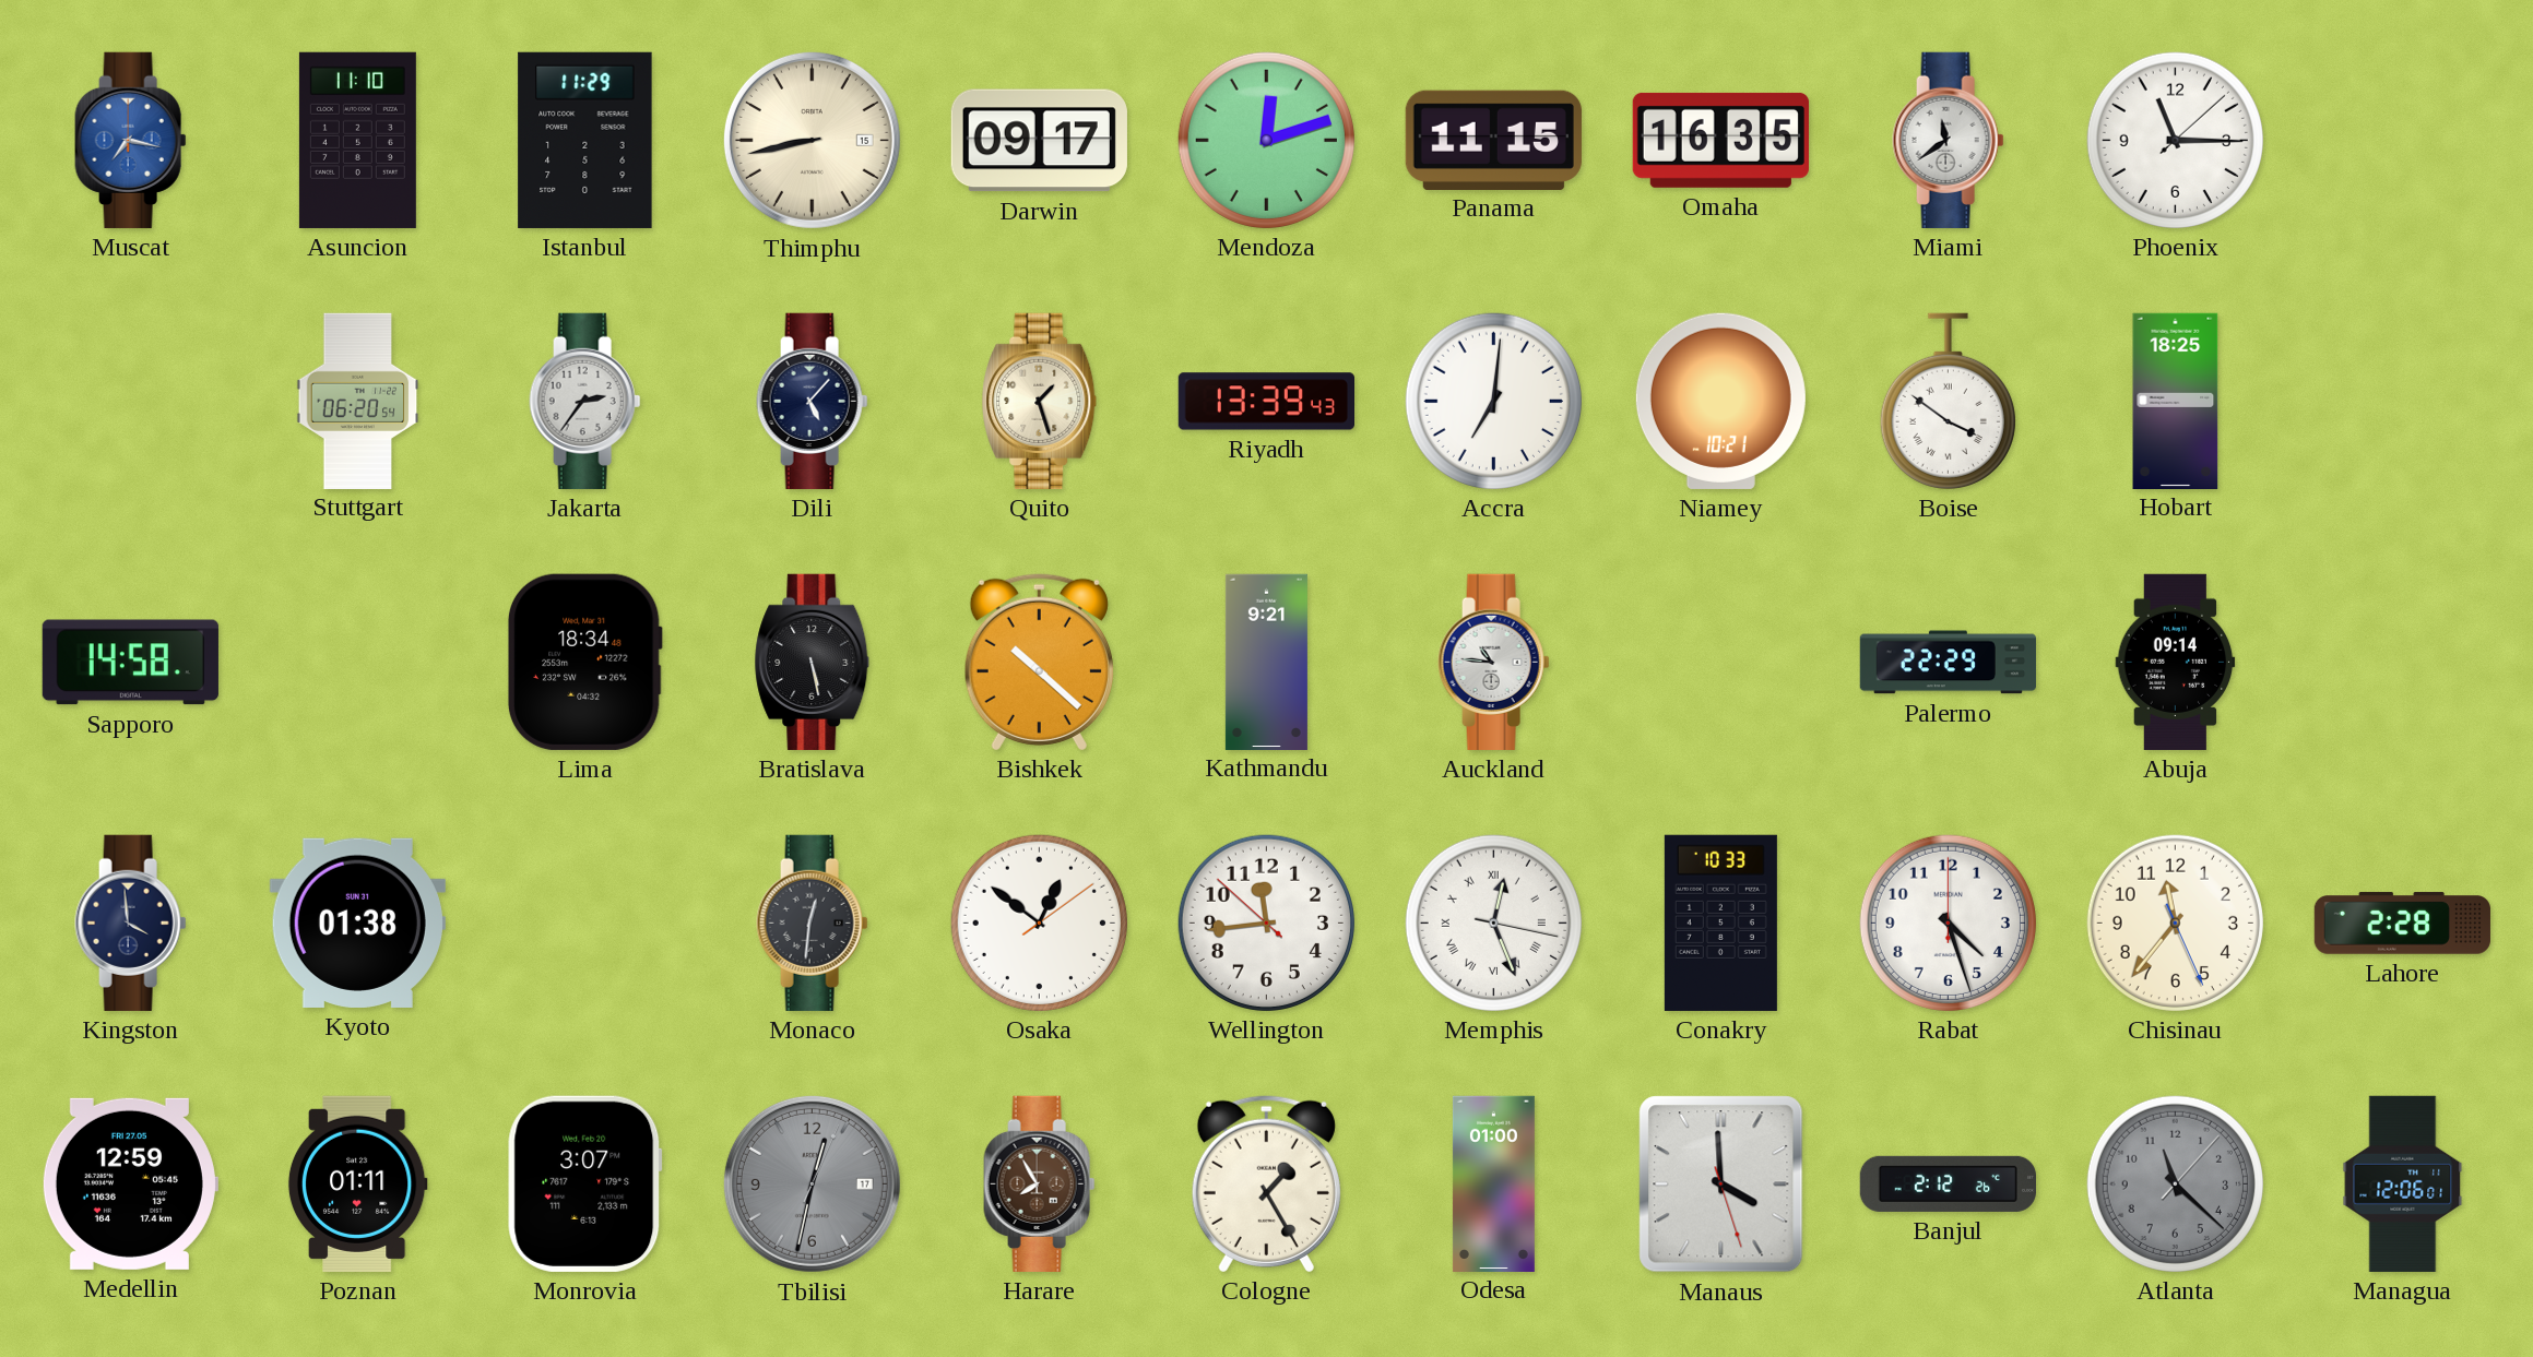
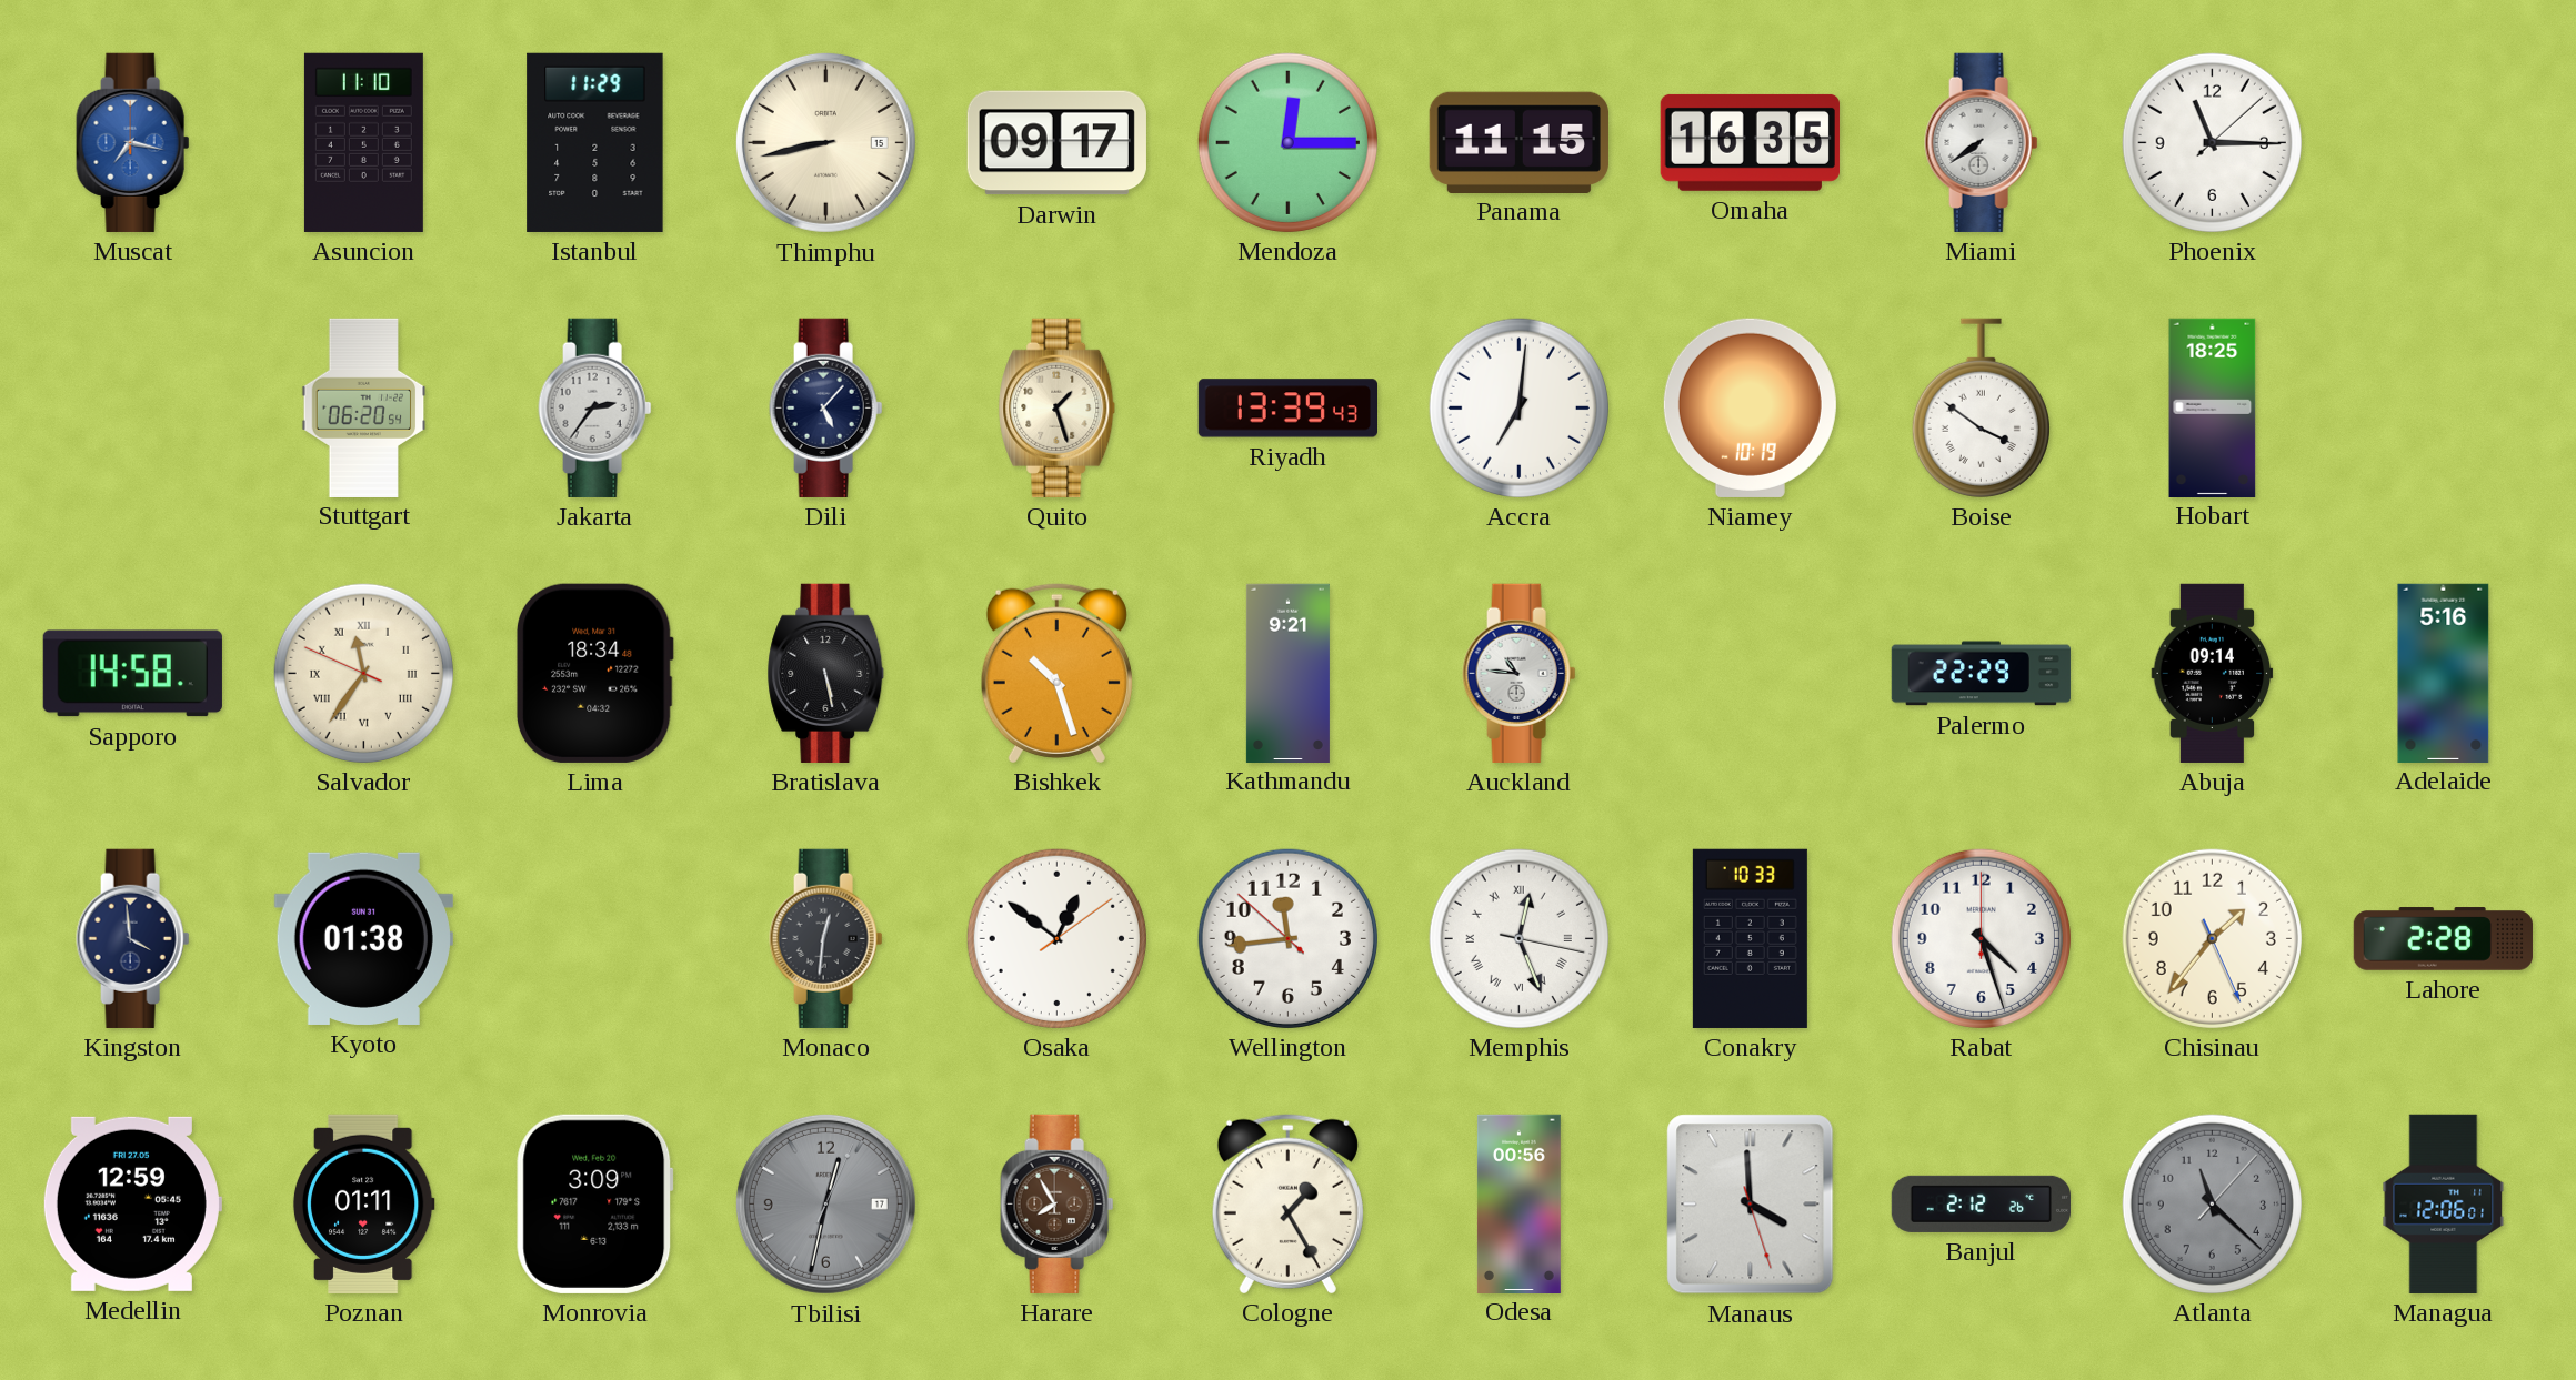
Mendoza: 12:12 -> 12:15
Miami: 11:39 -> 7:39
Niamey: 10:21 -> 10:19
Salvador: none -> 11:35
Bishkek: 10:22 -> 10:27
Adelaide: none -> 5:16
Chisinau: 11:36 -> 1:36
Monrovia: 3:07 -> 3:09
Odesa: 01:00 -> 00:56
